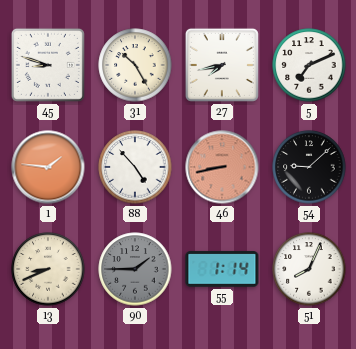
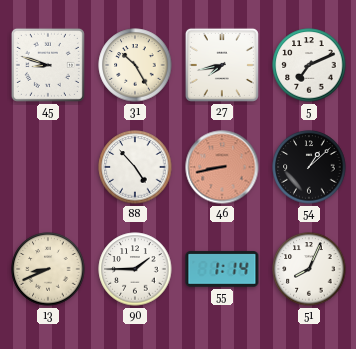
1: 1:46 -> none
54: 9:08 -> 1:08
90 dial: grey -> white
